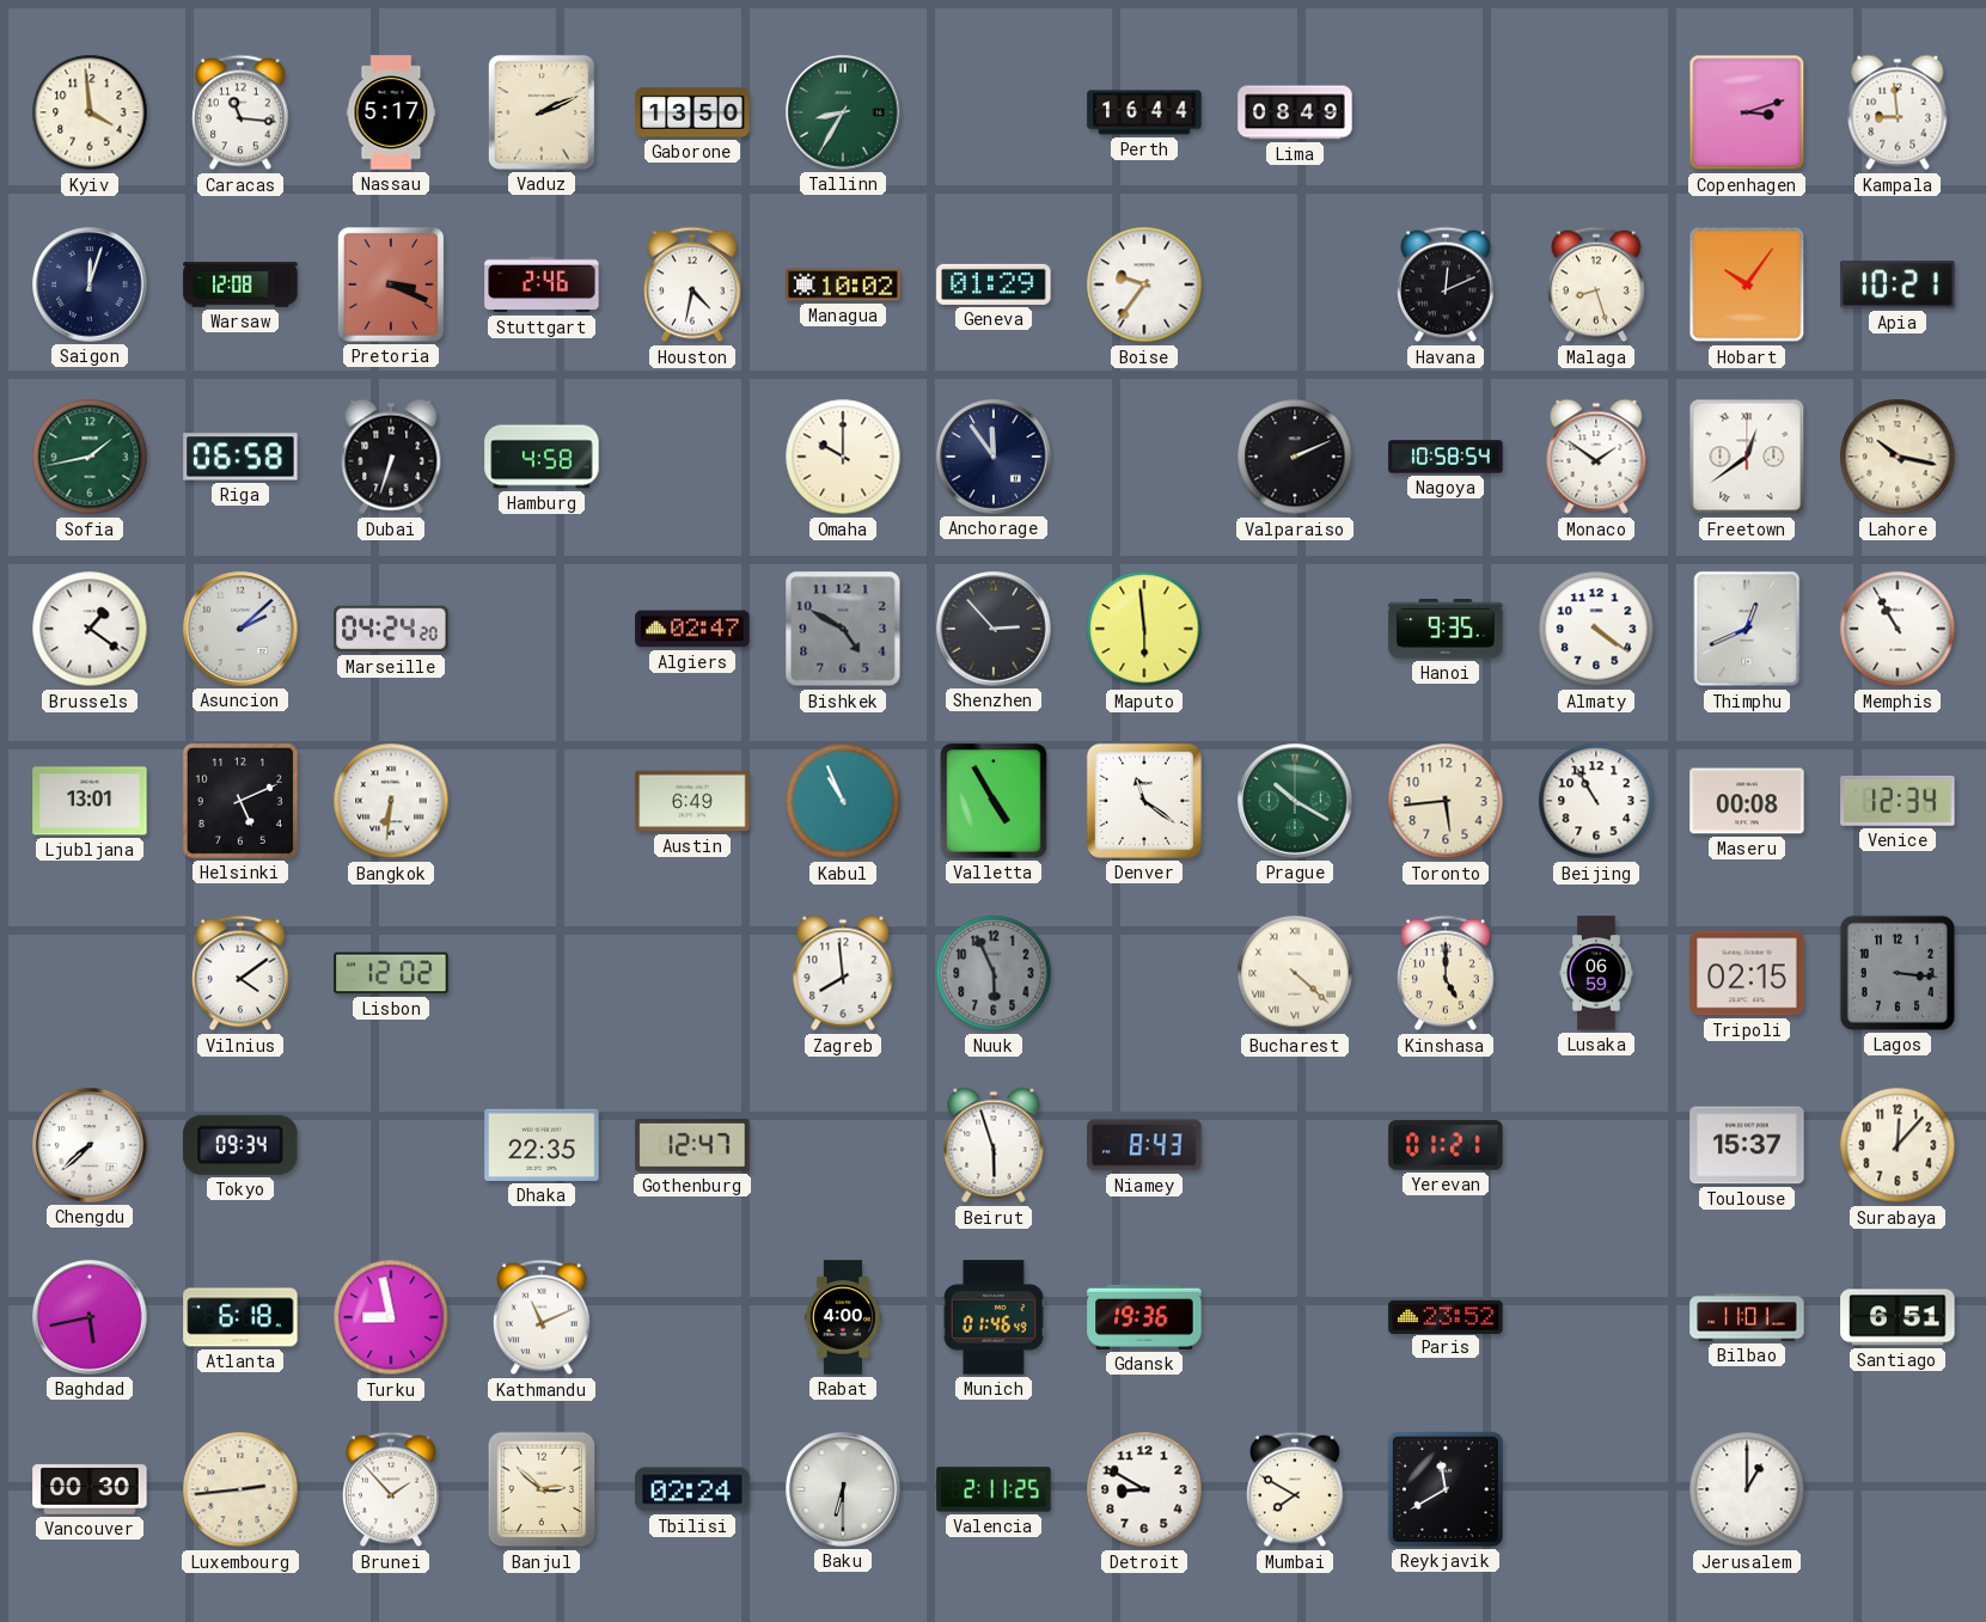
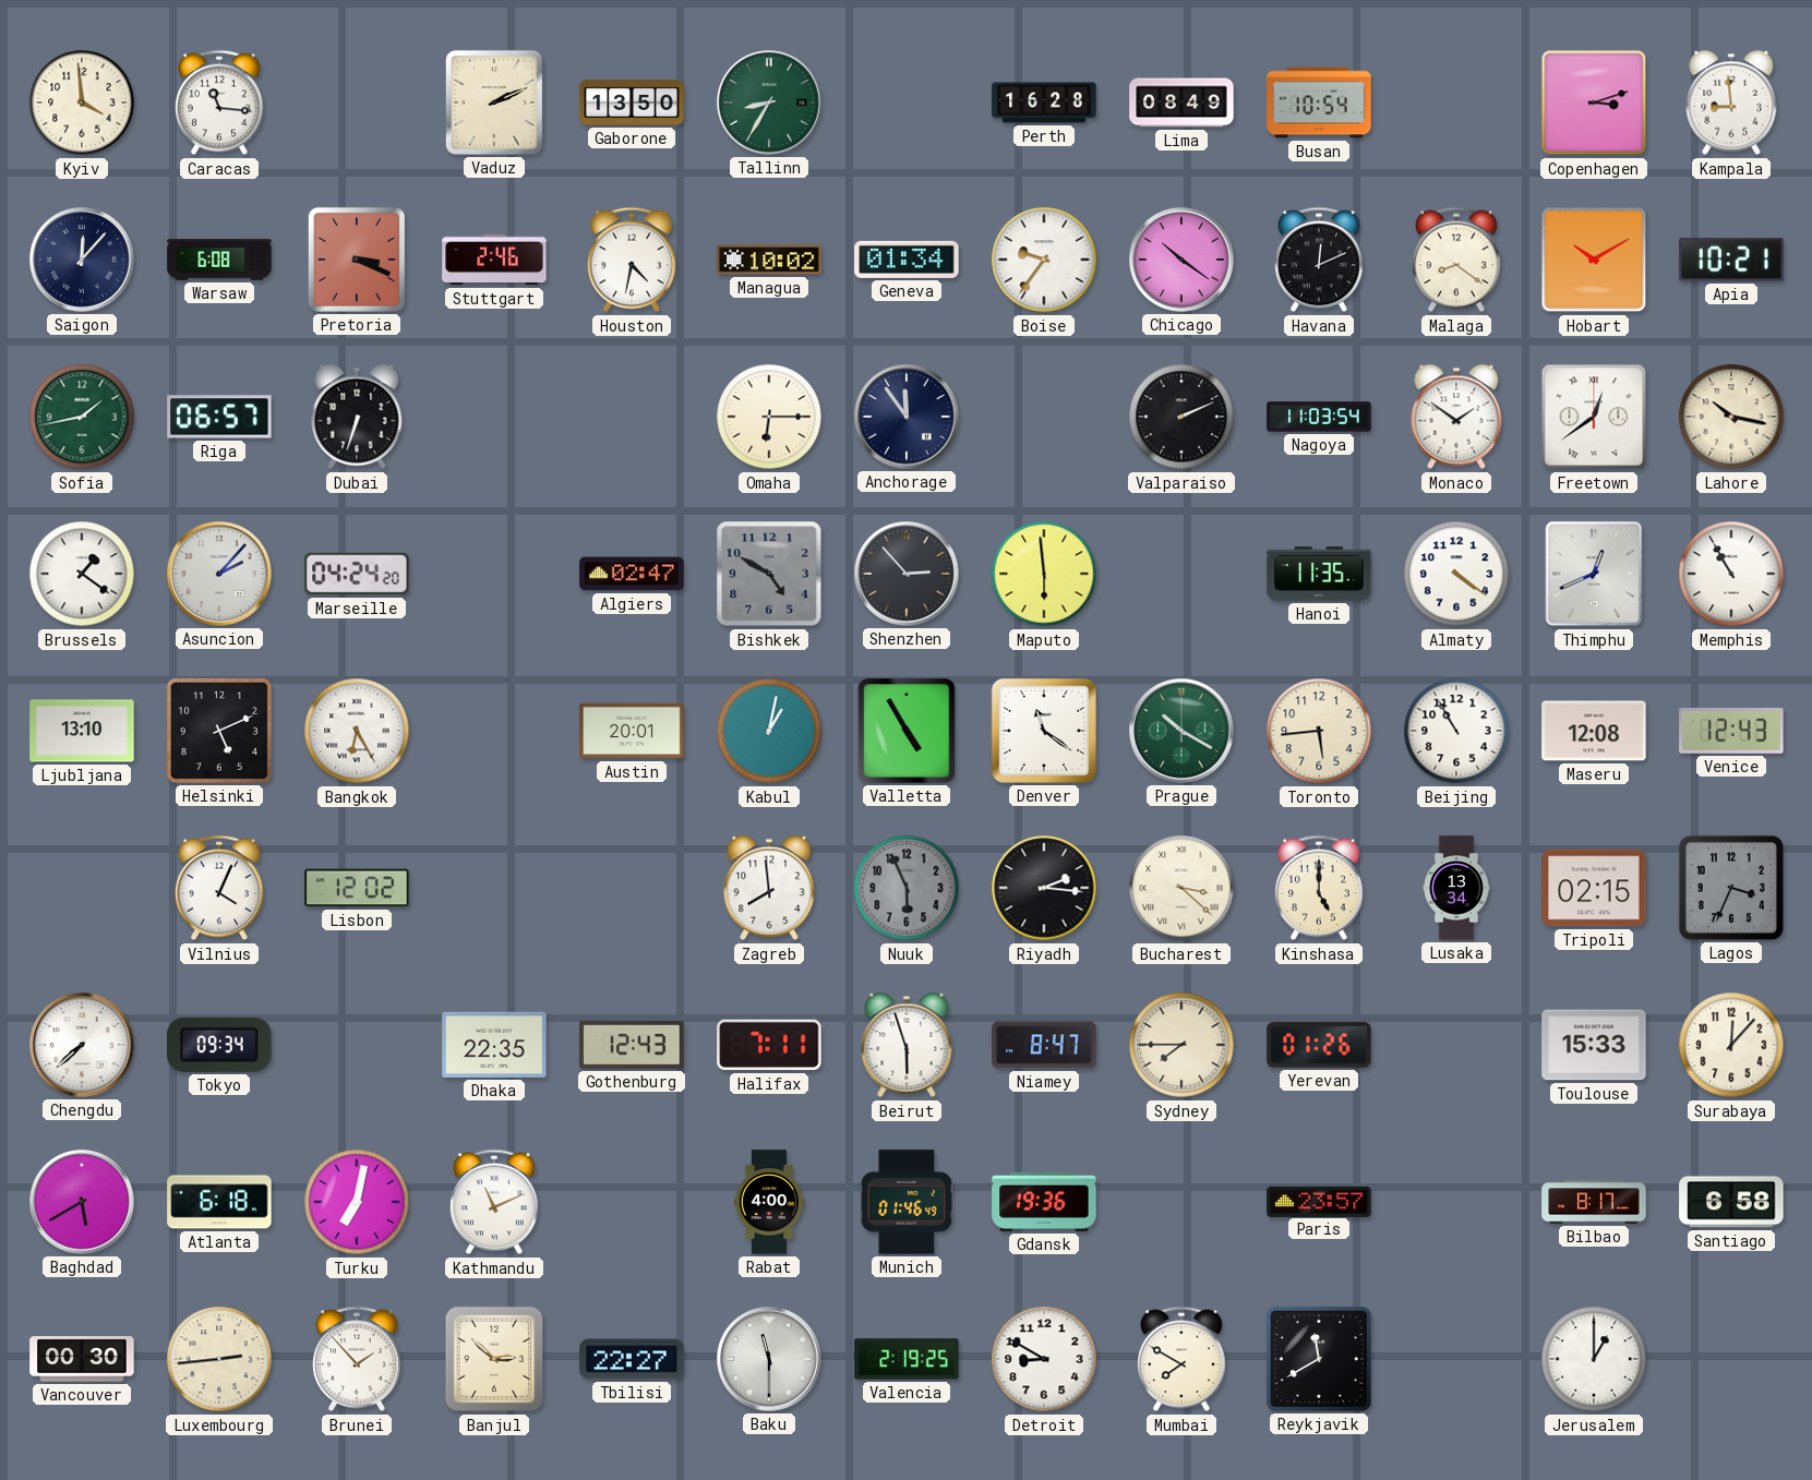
Nassau: 5:17 -> none
Perth: 16:44 -> 16:28
Busan: none -> 10:54
Saigon: 12:03 -> 12:07
Warsaw: 12:08 -> 6:08
Geneva: 01:29 -> 01:34
Chicago: none -> 10:21
Malaga: 8:27 -> 8:21
Hobart: 10:06 -> 10:10
Riga: 06:58 -> 06:57
Hamburg: 4:58 -> none
Omaha: 10:00 -> 6:15
Nagoya: 10:58 -> 11:03
Asuncion: 2:08 -> 2:07
Hanoi: 9:35 -> 11:35
Ljubljana: 13:01 -> 13:10
Bangkok: 6:31 -> 6:25
Austin: 6:49 -> 20:01
Kabul: 10:56 -> 1:02
Maseru: 00:08 -> 12:08
Venice: 12:34 -> 12:43
Vilnius: 4:09 -> 4:04
Riyadh: none -> 2:16
Bucharest: 4:22 -> 3:22
Lusaka: 06:59 -> 13:34
Lagos: 3:16 -> 3:34
Gothenburg: 12:47 -> 12:43
Halifax: none -> 7:11
Niamey: 8:43 -> 8:47
Sydney: none -> 7:45
Yerevan: 01:21 -> 01:26
Toulouse: 15:37 -> 15:33
Baghdad: 5:43 -> 5:40
Turku: 8:58 -> 7:02
Paris: 23:52 -> 23:57
Bilbao: 11:01 -> 8:17
Santiago: 6:51 -> 6:58
Tbilisi: 02:24 -> 22:27
Baku: 6:30 -> 11:30
Valencia: 2:11 -> 2:19
